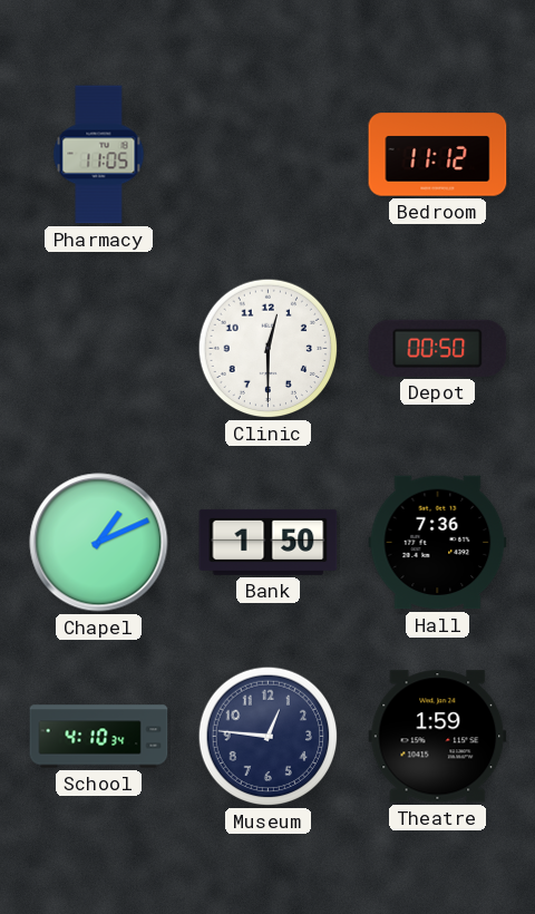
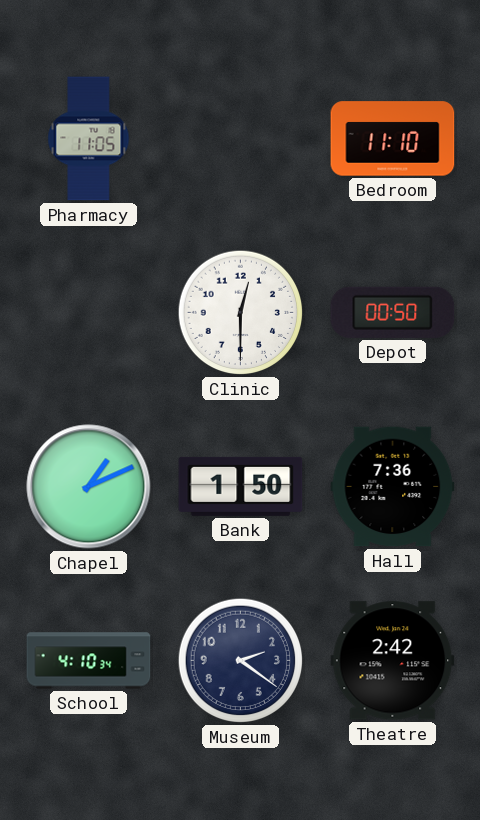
Bedroom: 11:12 -> 11:10
Museum: 12:46 -> 2:21
Theatre: 1:59 -> 2:42
